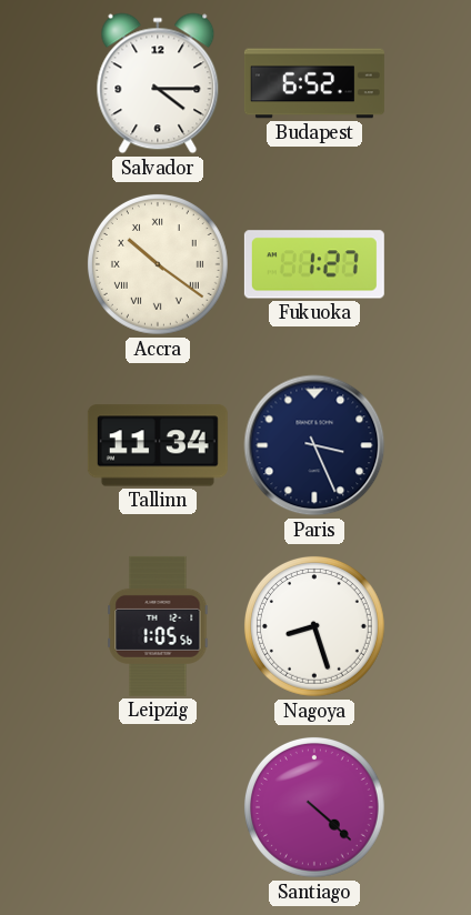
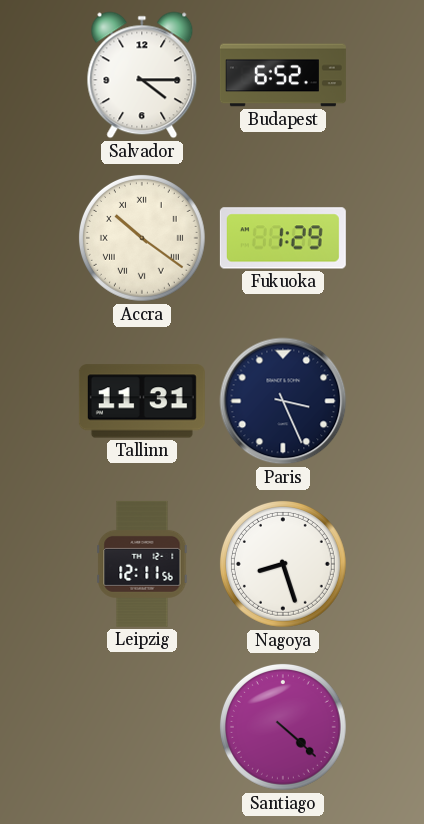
Fukuoka: 1:27 -> 1:29
Tallinn: 11:34 -> 11:31
Leipzig: 1:05 -> 12:11
